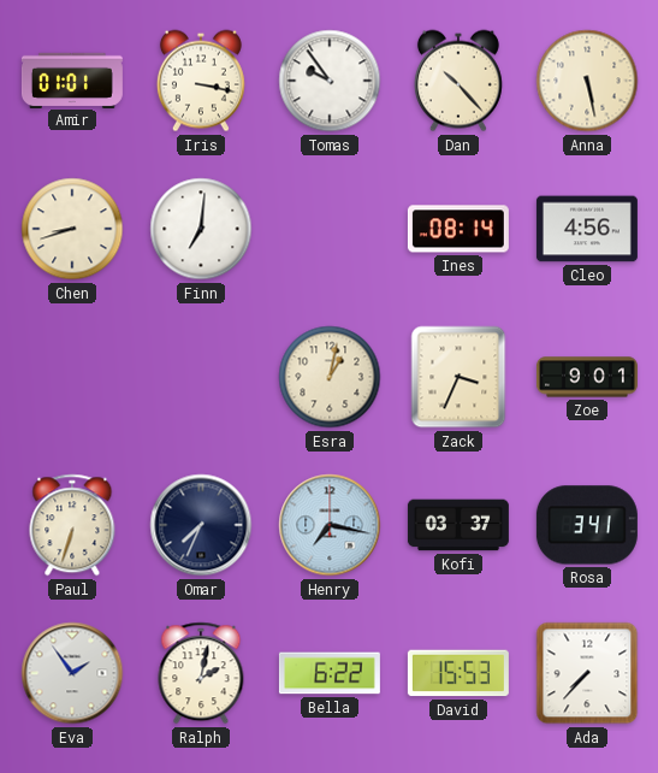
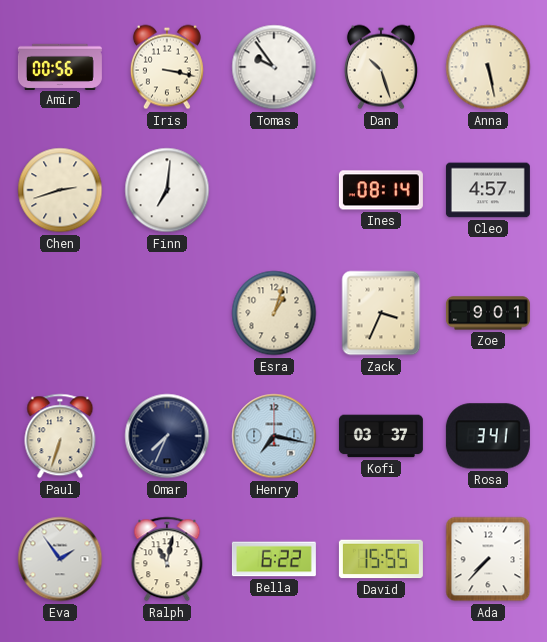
Amir: 01:01 -> 00:56
Dan: 10:23 -> 10:27
Chen: 8:42 -> 2:42
Cleo: 4:56 -> 4:57
Esra: 1:02 -> 1:03
Ralph: 2:02 -> 11:02
David: 15:53 -> 15:55
